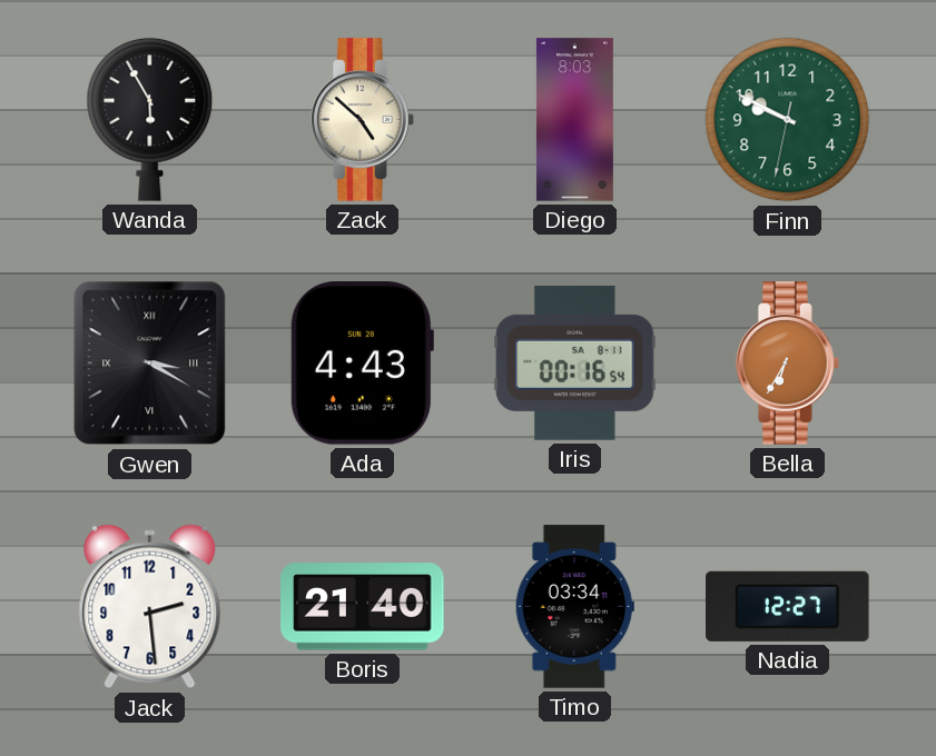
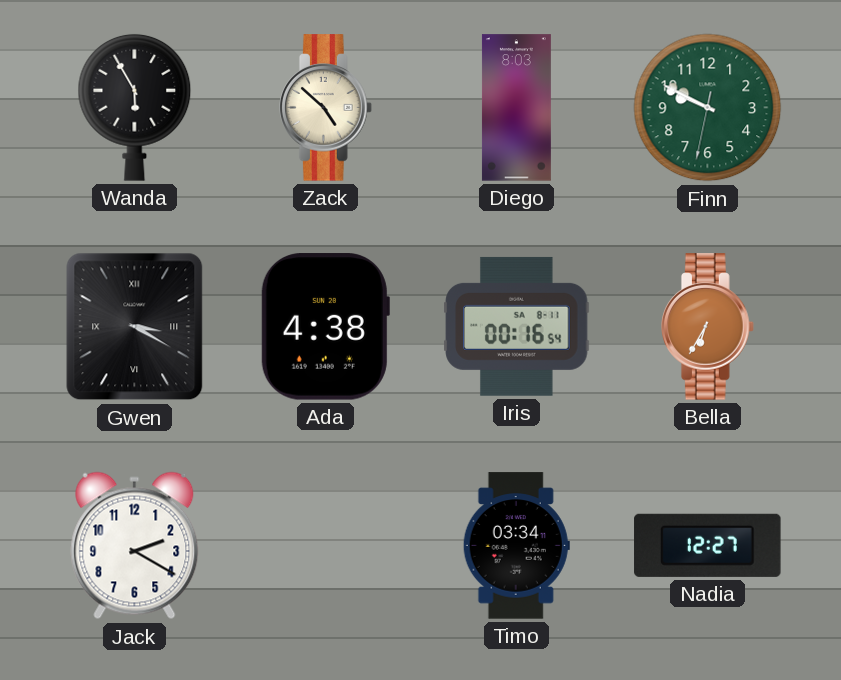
Ada: 4:43 -> 4:38
Jack: 2:29 -> 2:20
Boris: 21:40 -> none
